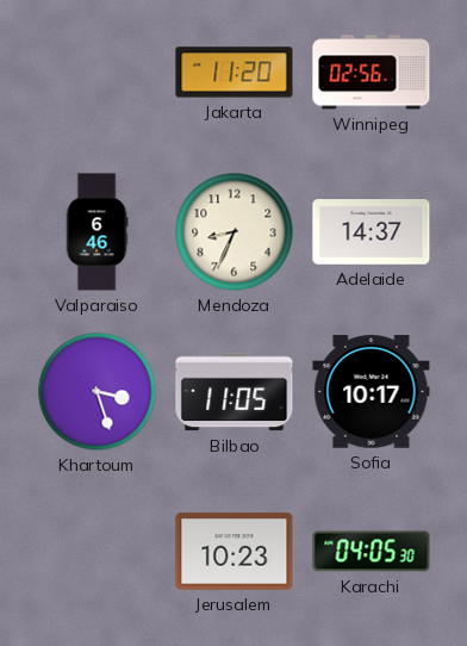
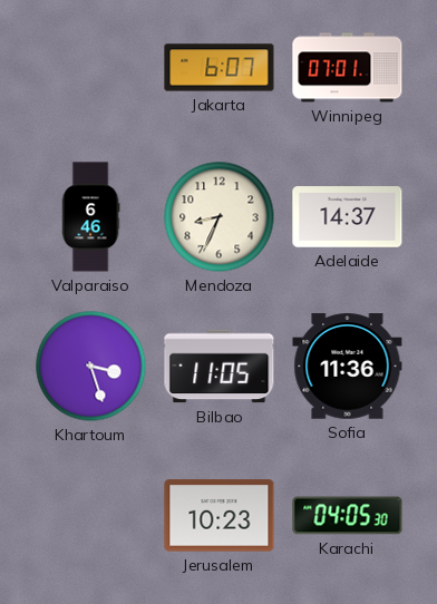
Jakarta: 11:20 -> 6:07
Winnipeg: 02:56 -> 07:01
Sofia: 10:17 -> 11:36
